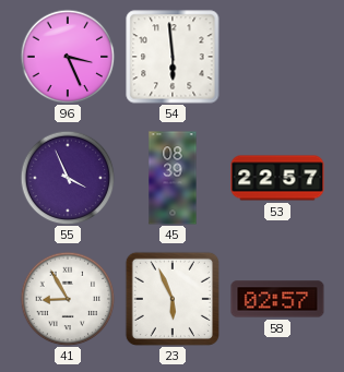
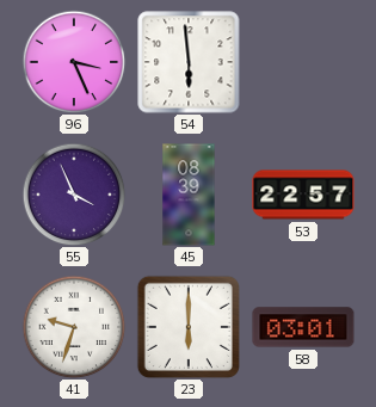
41: 8:55 -> 9:33
23: 5:56 -> 6:00
58: 02:57 -> 03:01
